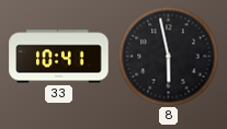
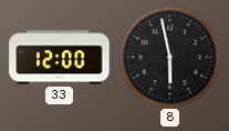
33: 10:41 -> 12:00
